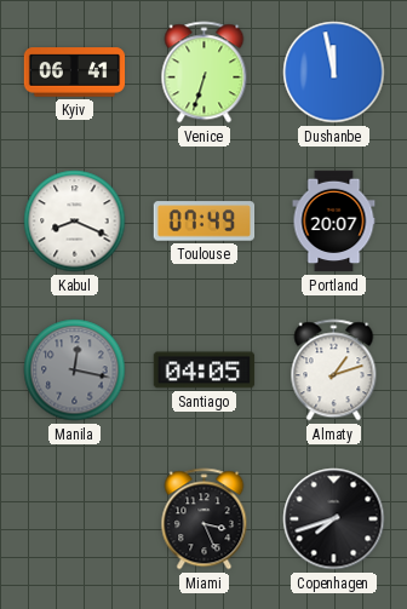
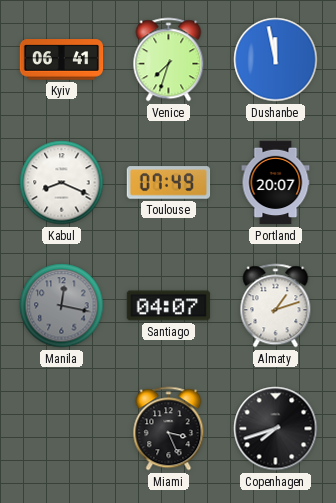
Venice: 6:33 -> 7:33
Santiago: 04:05 -> 04:07
